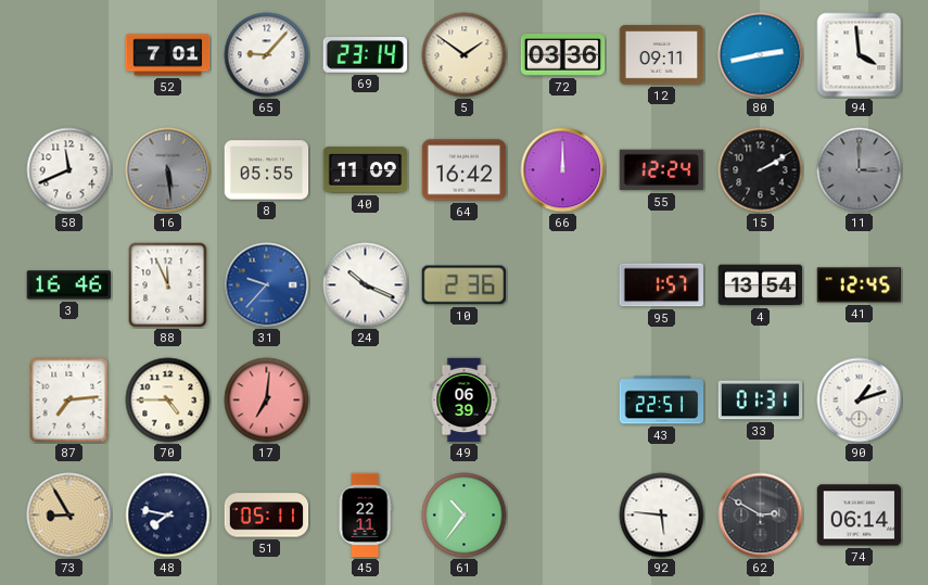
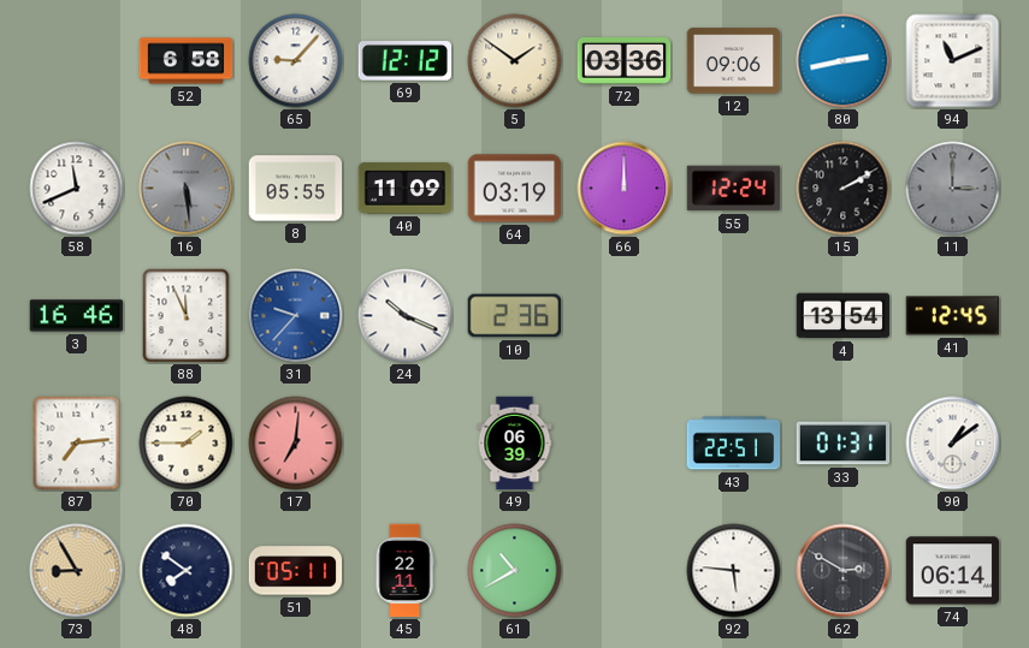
52: 7:01 -> 6:58
69: 23:14 -> 12:12
12: 09:11 -> 09:06
94: 3:59 -> 11:11
64: 16:42 -> 03:19
95: 1:57 -> none
70: 4:45 -> 1:45
90: 1:12 -> 1:09
48: 7:47 -> 7:51
61: 10:36 -> 10:40
